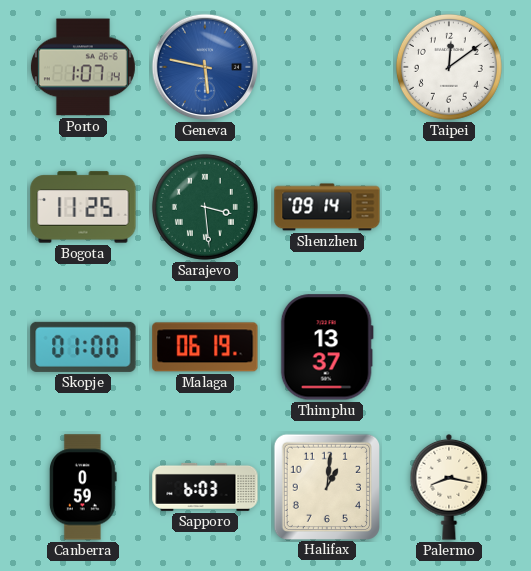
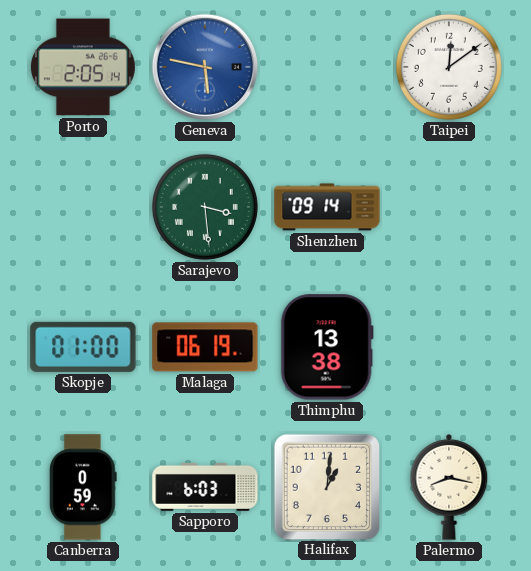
Porto: 1:07 -> 2:05
Bogota: 11:25 -> none
Thimphu: 13:37 -> 13:38
